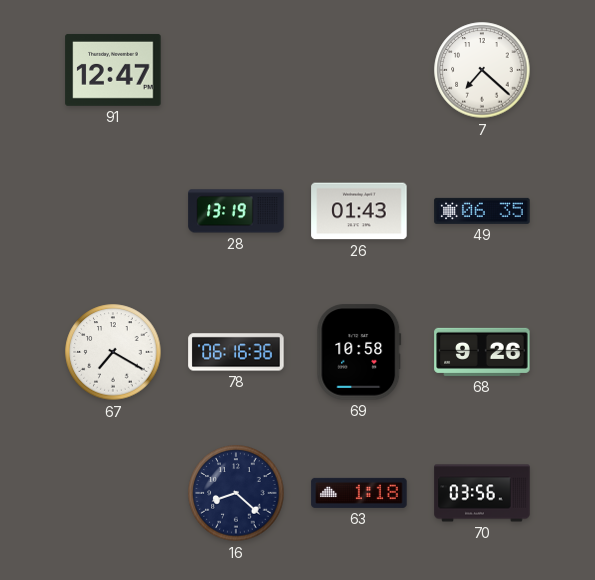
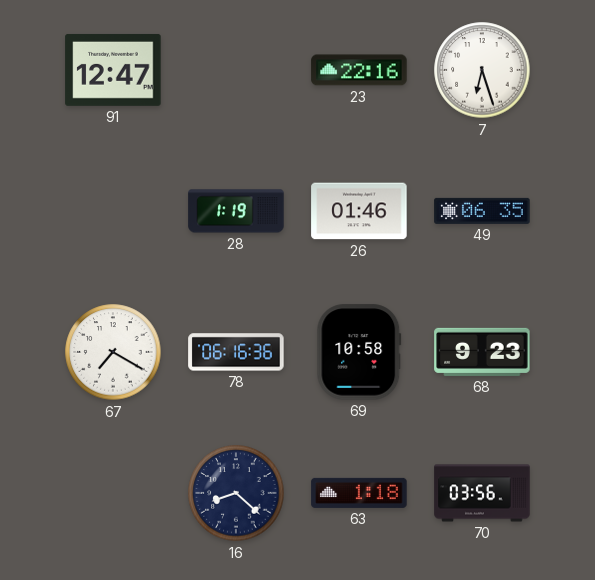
23: none -> 22:16
7: 7:22 -> 6:27
28: 13:19 -> 1:19
26: 01:43 -> 01:46
68: 9:26 -> 9:23
